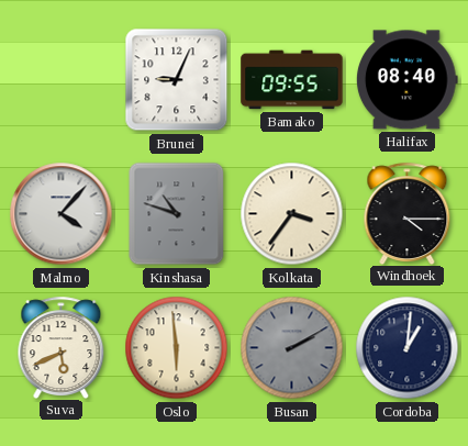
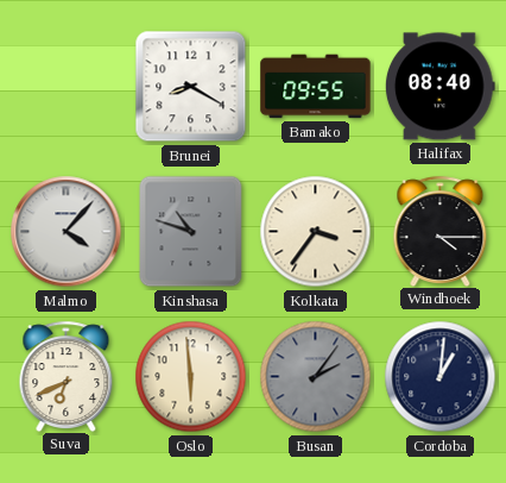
Brunei: 9:04 -> 8:20
Suva: 5:41 -> 6:41
Busan: 2:10 -> 2:06
